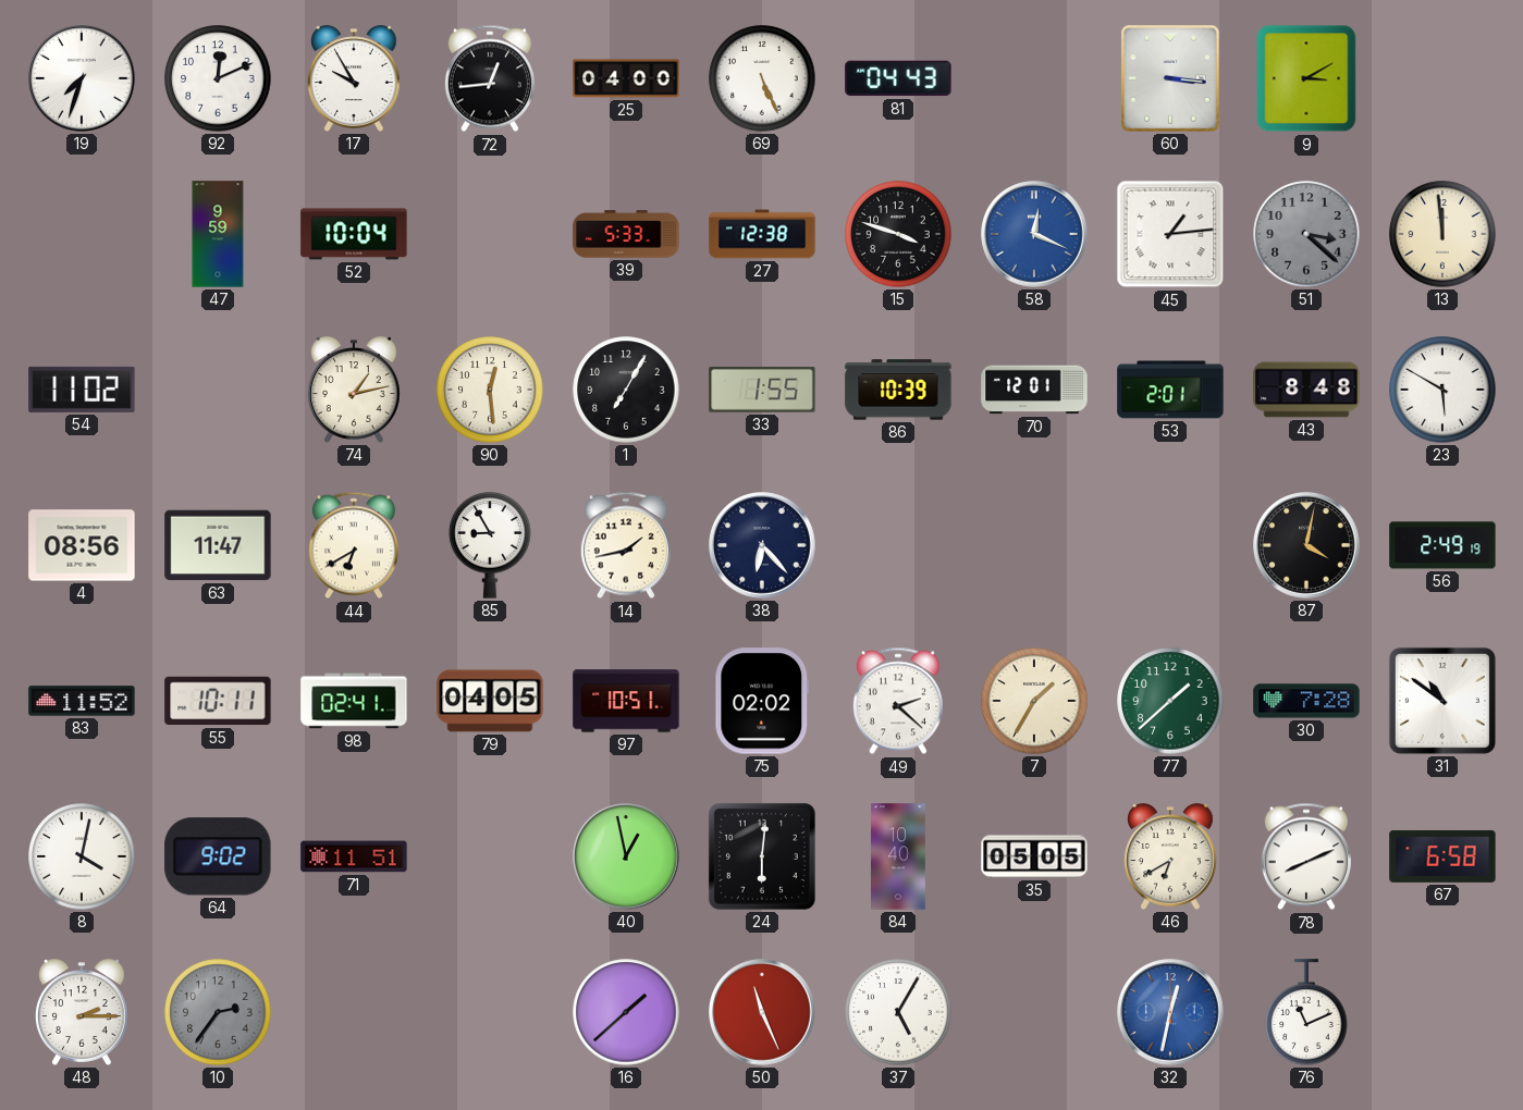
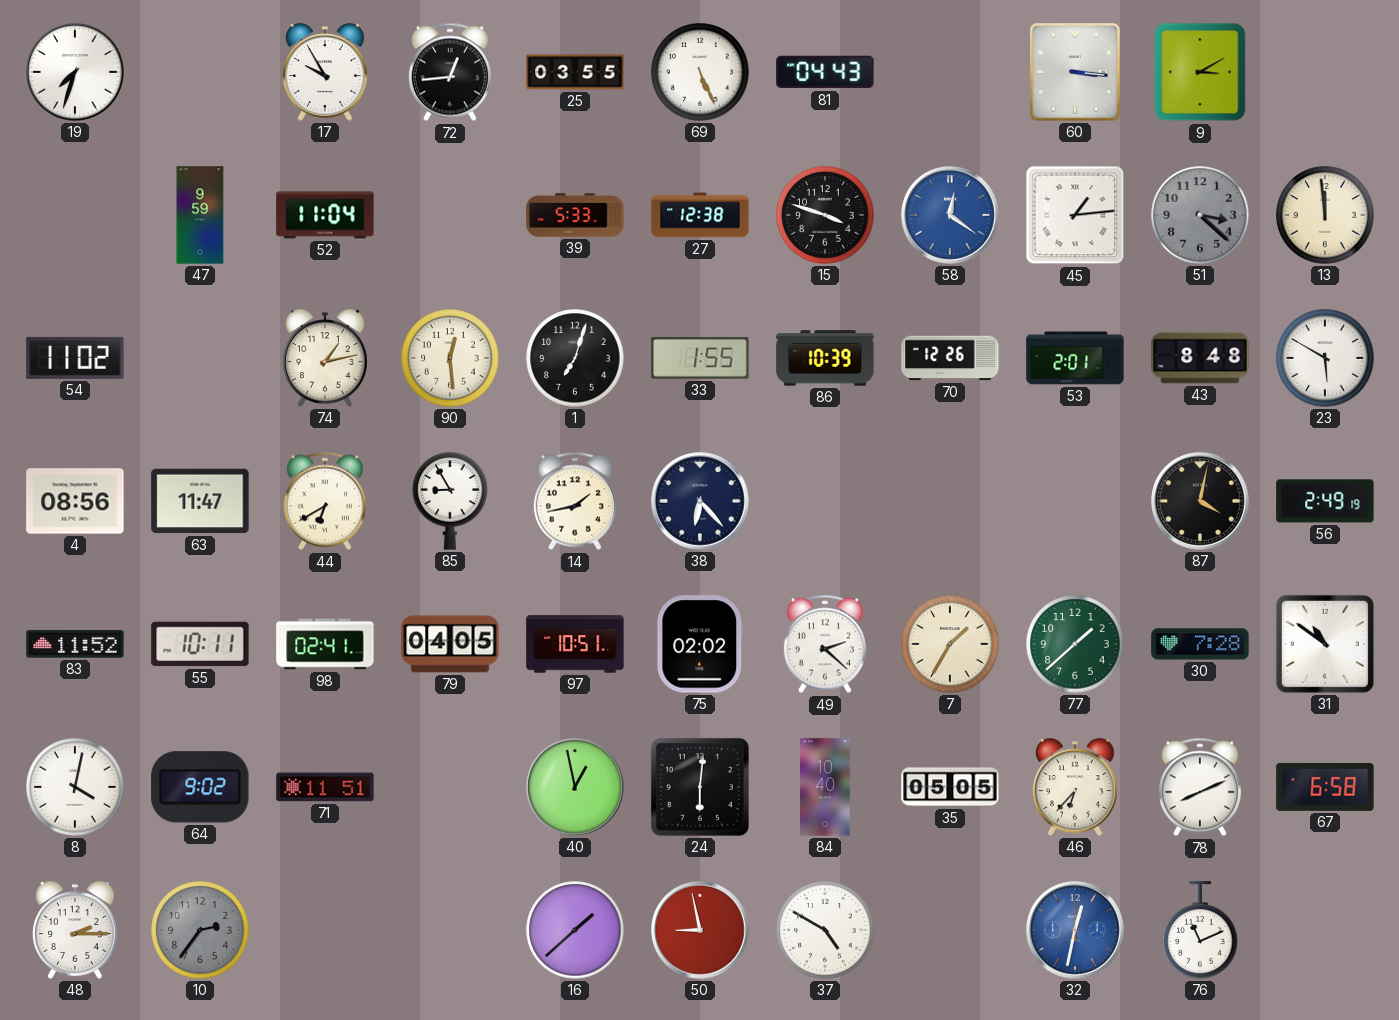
92: 12:11 -> none
25: 04:00 -> 03:55
52: 10:04 -> 11:04
58: 12:19 -> 12:21
1: 7:05 -> 7:03
70: 12:01 -> 12:26
46: 6:40 -> 6:37
50: 11:26 -> 8:58
37: 5:05 -> 4:50
